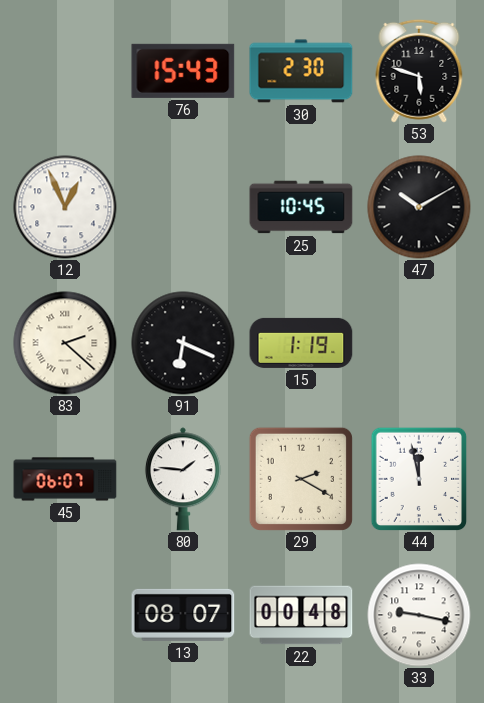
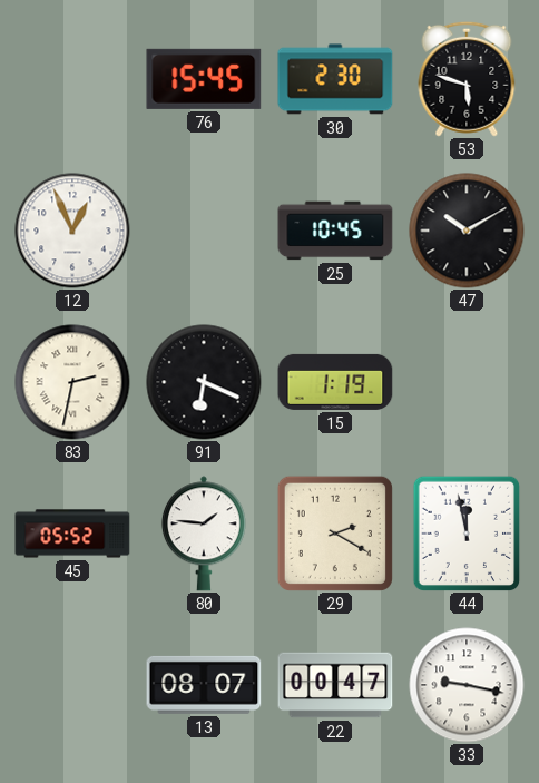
76: 15:43 -> 15:45
83: 2:22 -> 2:32
45: 06:07 -> 05:52
22: 00:48 -> 00:47
